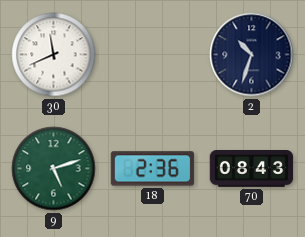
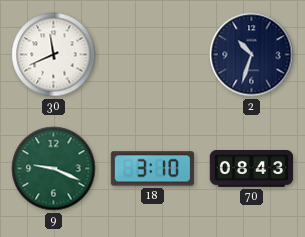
9: 5:12 -> 9:19
18: 2:36 -> 3:10
